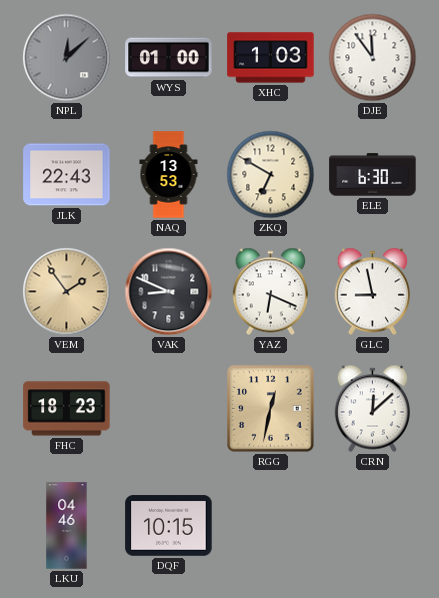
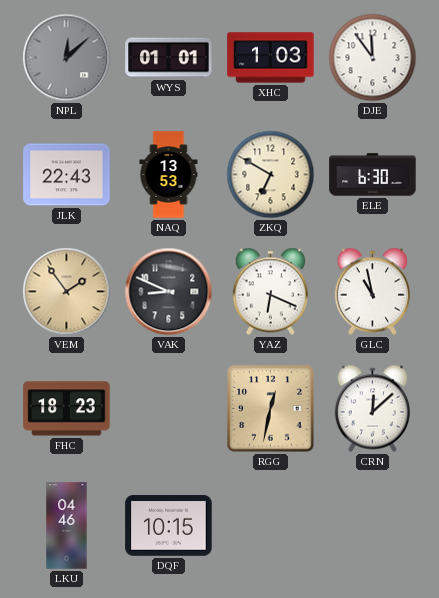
WYS: 01:00 -> 01:01
GLC: 8:58 -> 10:58
